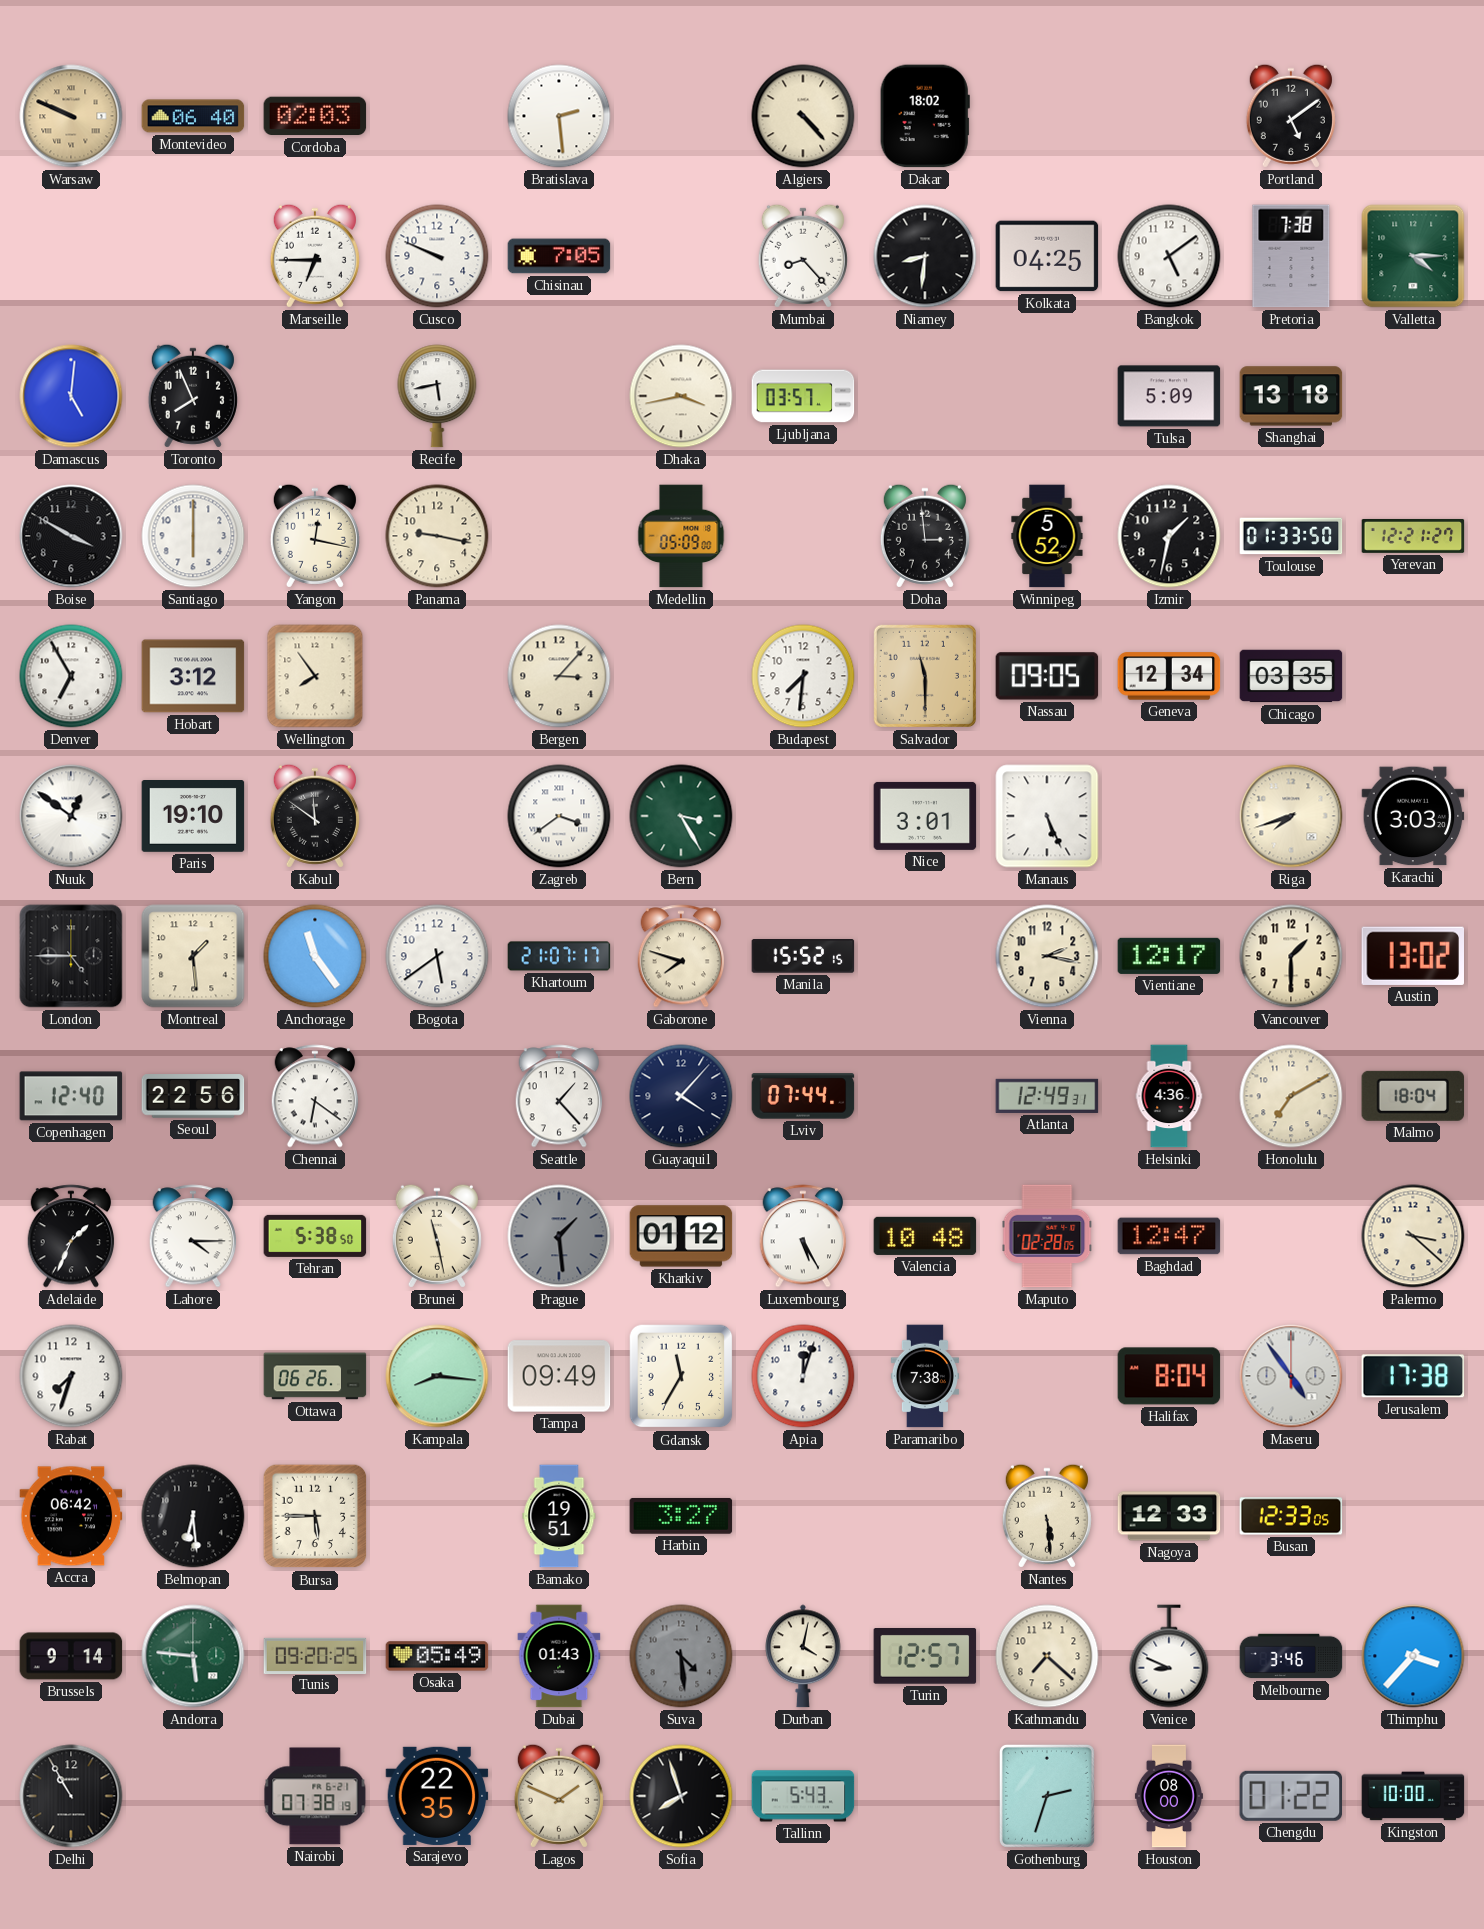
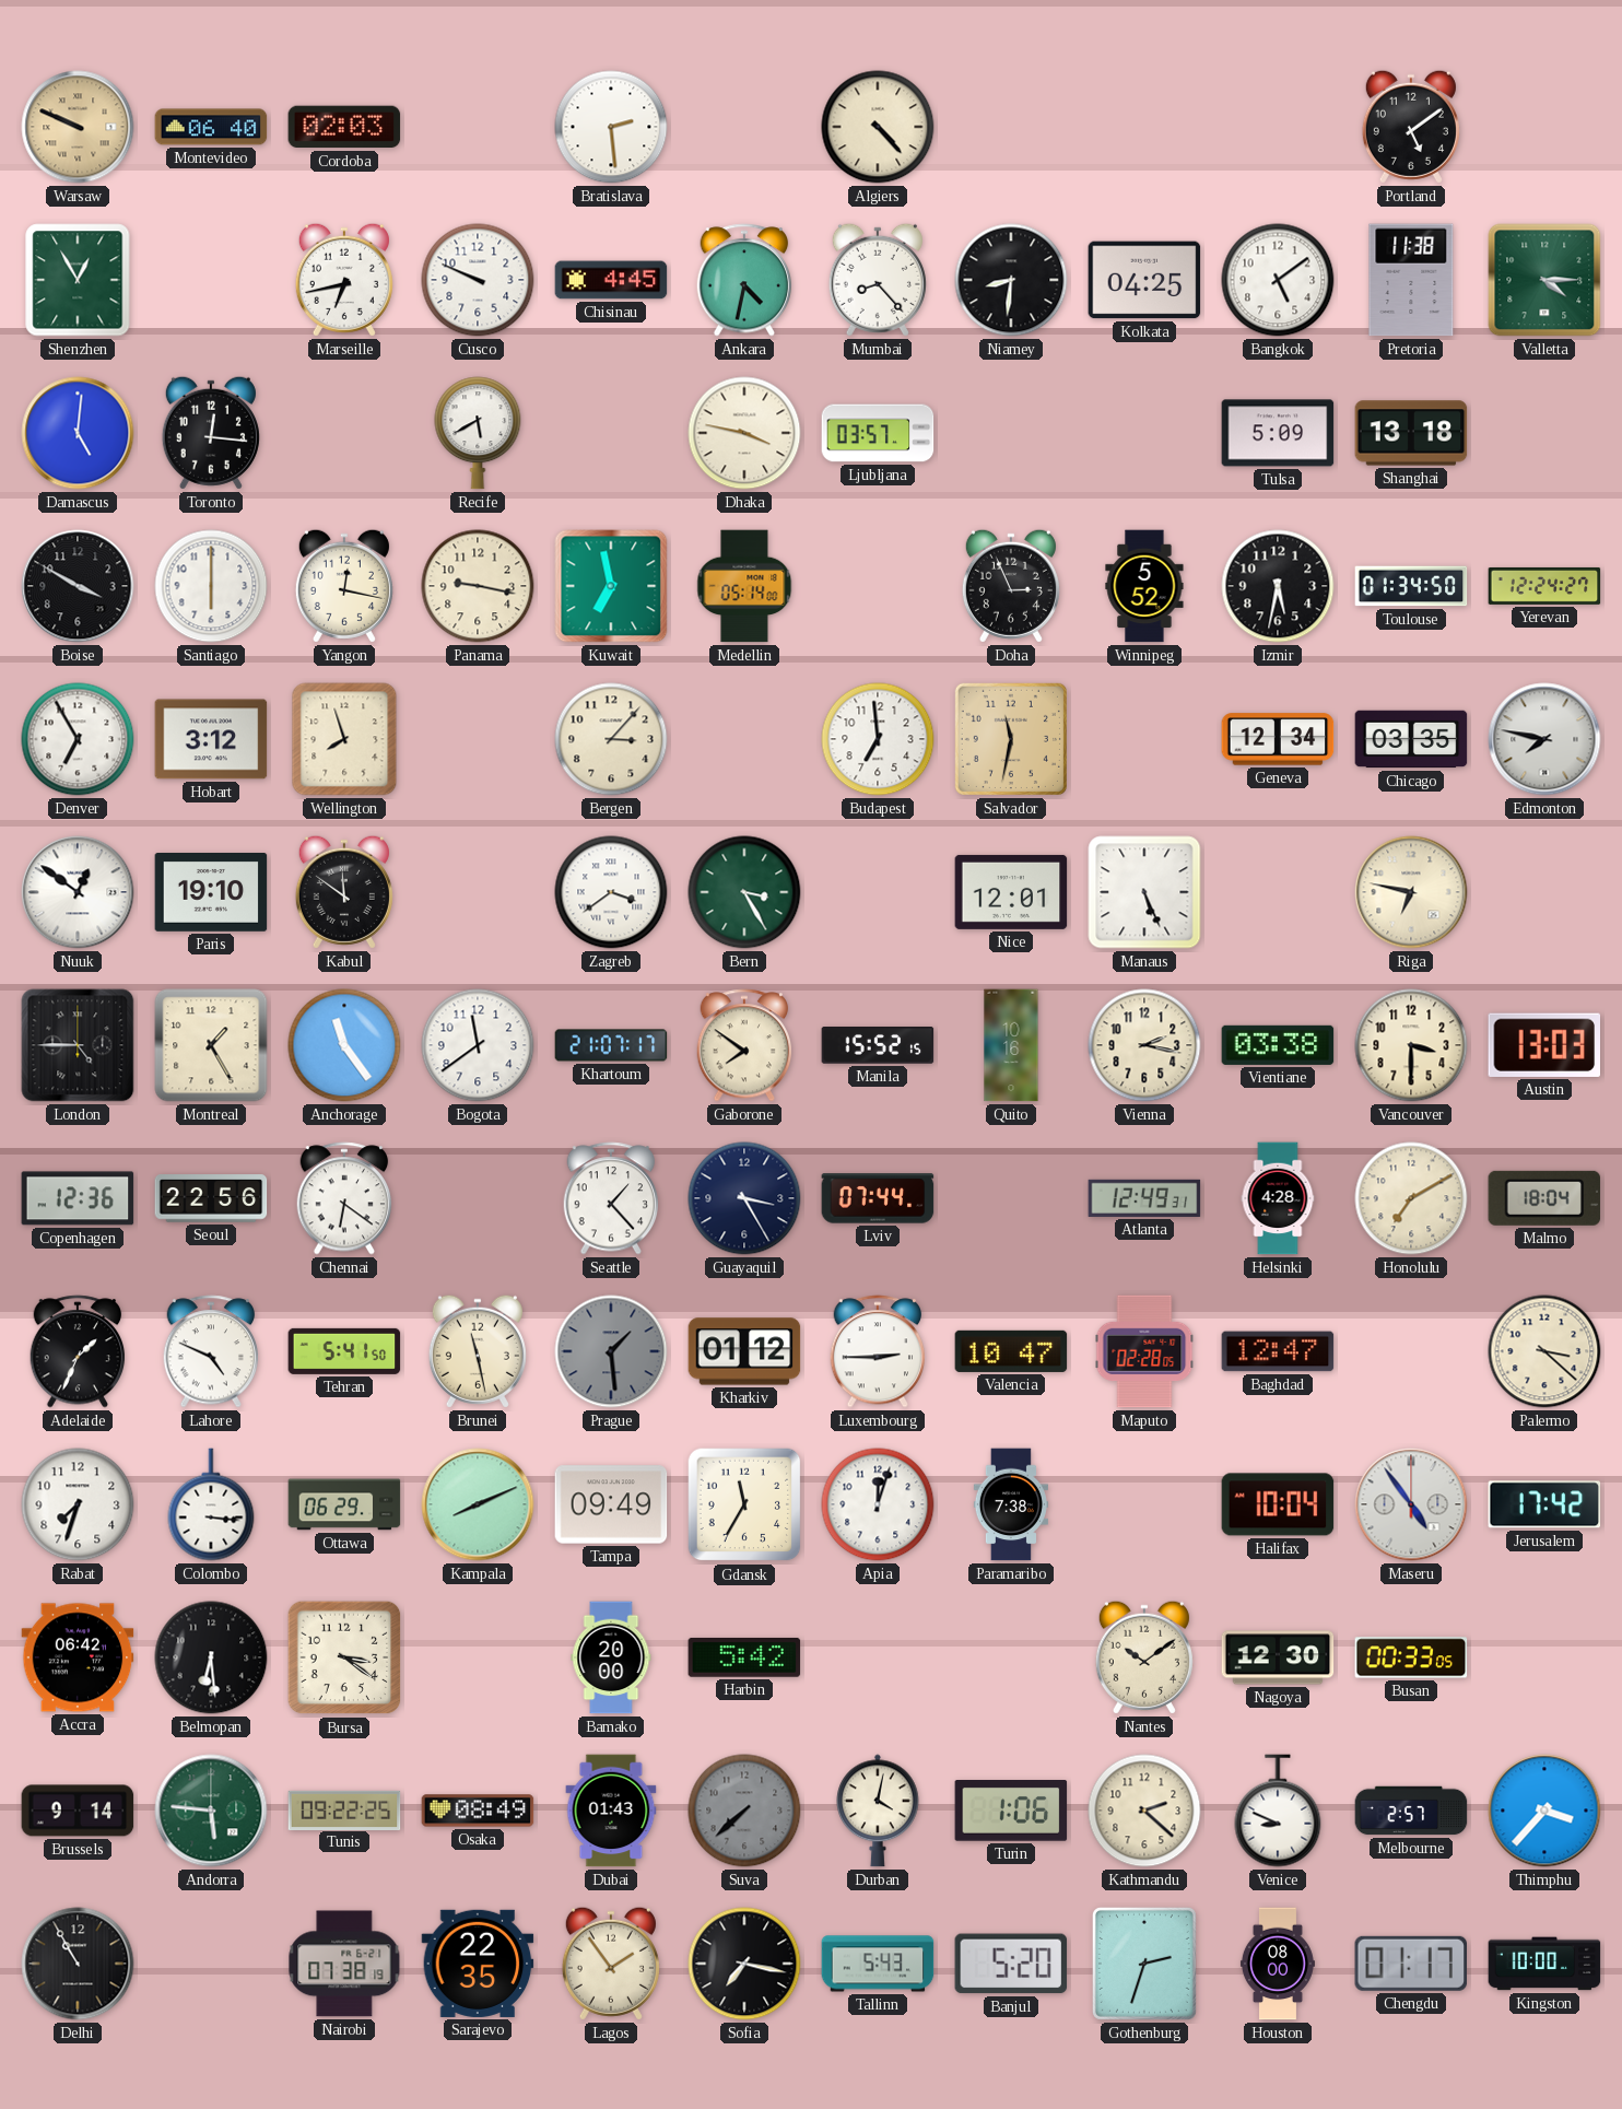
Dakar: 18:02 -> none
Shenzhen: none -> 12:55
Marseille: 6:45 -> 6:43
Chisinau: 7:05 -> 4:45
Ankara: none -> 4:32
Pretoria: 7:38 -> 11:38
Toronto: 7:56 -> 12:16
Recife: 5:43 -> 5:40
Dhaka: 3:43 -> 3:47
Kuwait: none -> 6:58
Medellin: 05:09 -> 05:14
Doha: 2:59 -> 2:56
Izmir: 1:32 -> 5:32
Toulouse: 01:33 -> 01:34
Yerevan: 12:21 -> 12:24
Wellington: 7:54 -> 7:57
Budapest: 7:31 -> 6:59
Salvador: 11:30 -> 11:32
Nassau: 09:05 -> none
Edmonton: none -> 7:47
Nice: 3:01 -> 12:01
Riga: 7:42 -> 6:47
Karachi: 3:03 -> none
Montreal: 1:29 -> 1:25
Bogota: 5:39 -> 11:39
Gaborone: 7:48 -> 7:51
Quito: none -> 10:16
Vientiane: 12:17 -> 03:38
Vancouver: 1:30 -> 3:30
Austin: 13:02 -> 13:03
Copenhagen: 12:40 -> 12:36
Guayaquil: 4:07 -> 3:25
Helsinki: 4:36 -> 4:28
Lahore: 4:15 -> 4:49
Tehran: 5:38 -> 5:41
Luxembourg: 5:25 -> 2:45
Valencia: 10:48 -> 10:47
Colombo: none -> 3:16
Ottawa: 06:26 -> 06:29
Kampala: 8:16 -> 8:11
Halifax: 8:04 -> 10:04
Jerusalem: 17:38 -> 17:42
Bursa: 5:45 -> 3:21
Bamako: 19:51 -> 20:00
Harbin: 3:27 -> 5:42
Nantes: 5:29 -> 10:09
Nagoya: 12:33 -> 12:30
Busan: 12:33 -> 00:33
Tunis: 09:20 -> 09:22
Osaka: 05:49 -> 08:49
Suva: 4:29 -> 7:38
Turin: 12:57 -> 1:06
Kathmandu: 7:22 -> 2:22
Melbourne: 3:46 -> 2:57
Lagos: 1:49 -> 1:54
Sofia: 7:57 -> 7:17
Banjul: none -> 5:20
Chengdu: 01:22 -> 01:17
